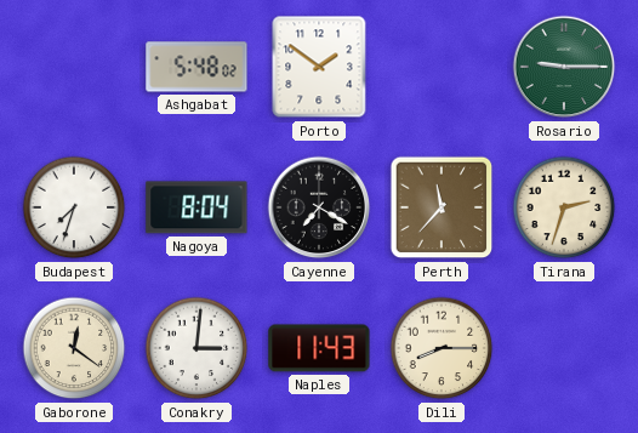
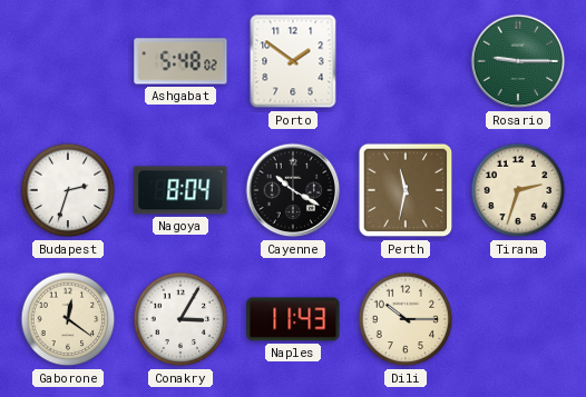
Budapest: 7:33 -> 2:33
Cayenne: 7:20 -> 10:20
Perth: 11:37 -> 11:32
Conakry: 3:01 -> 3:05
Dili: 8:15 -> 10:15
